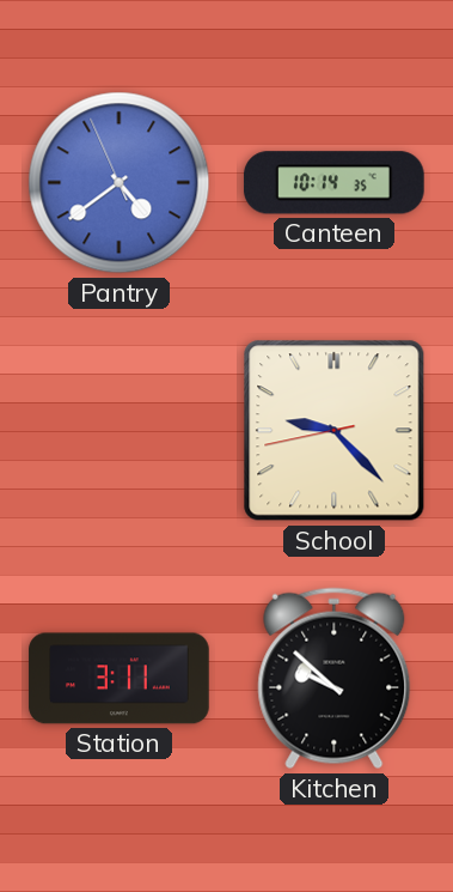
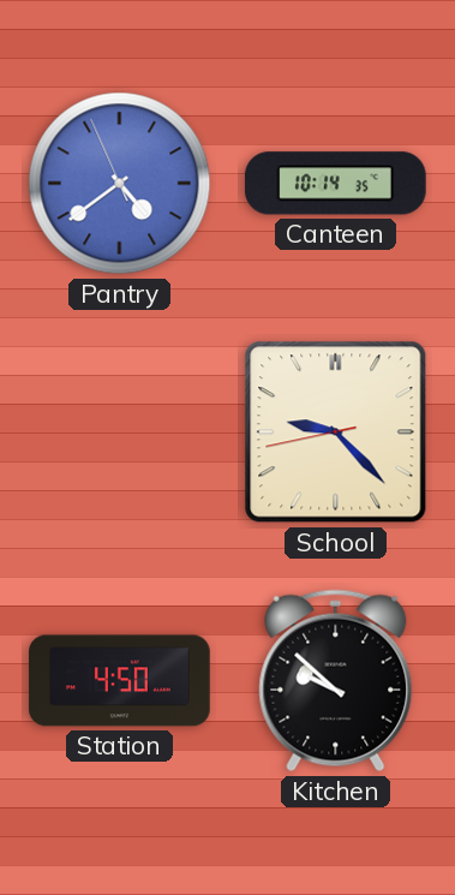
Station: 3:11 -> 4:50
